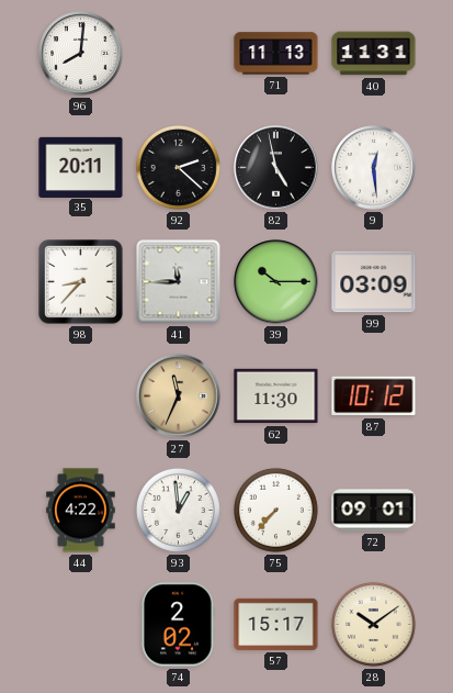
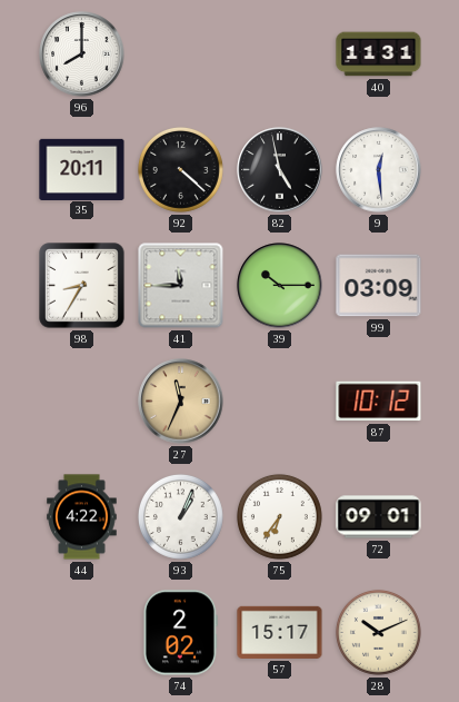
96: 8:01 -> 8:00
71: 11:13 -> none
92: 2:22 -> 4:22
98: 8:37 -> 8:35
62: 11:30 -> none
93: 12:59 -> 1:04
75: 7:37 -> 6:36
28: 10:09 -> 10:11
